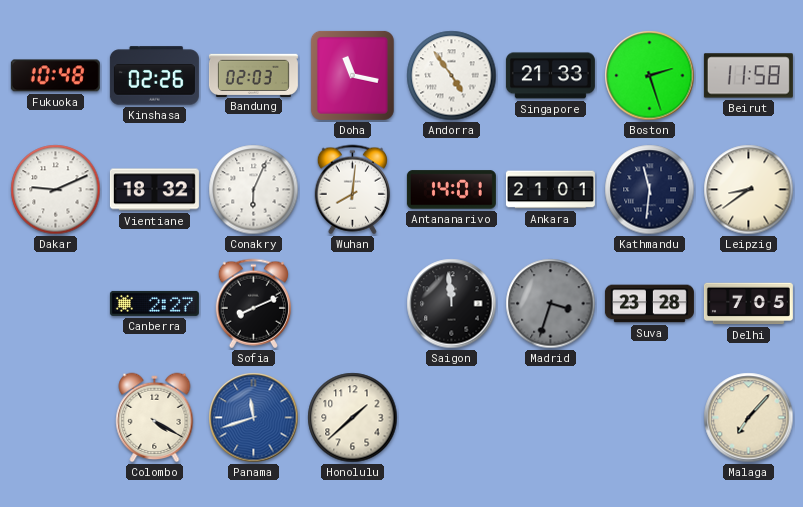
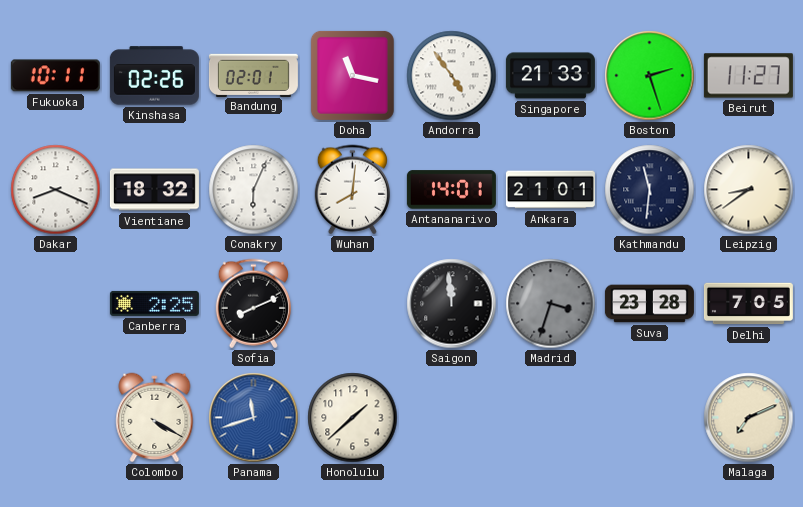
Fukuoka: 10:48 -> 10:11
Bandung: 02:03 -> 02:01
Beirut: 11:58 -> 11:27
Dakar: 9:11 -> 8:19
Canberra: 2:27 -> 2:25
Malaga: 7:07 -> 7:11
